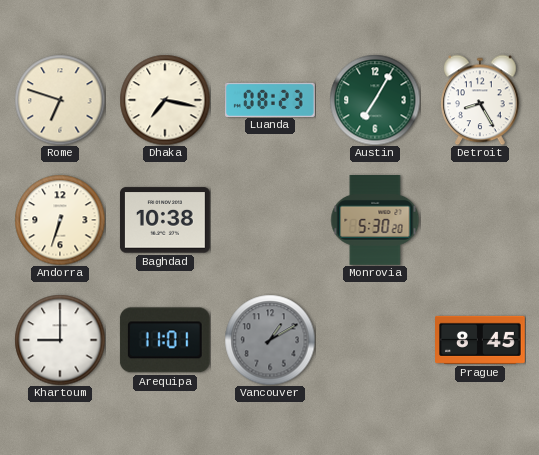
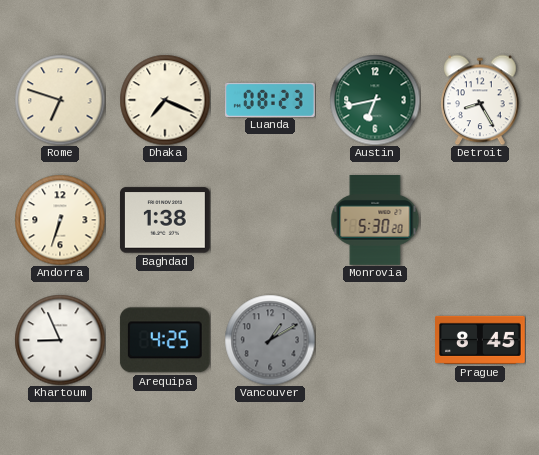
Dhaka: 7:17 -> 7:19
Austin: 7:05 -> 6:43
Baghdad: 10:38 -> 1:38
Khartoum: 9:00 -> 8:56
Arequipa: 11:01 -> 4:25
